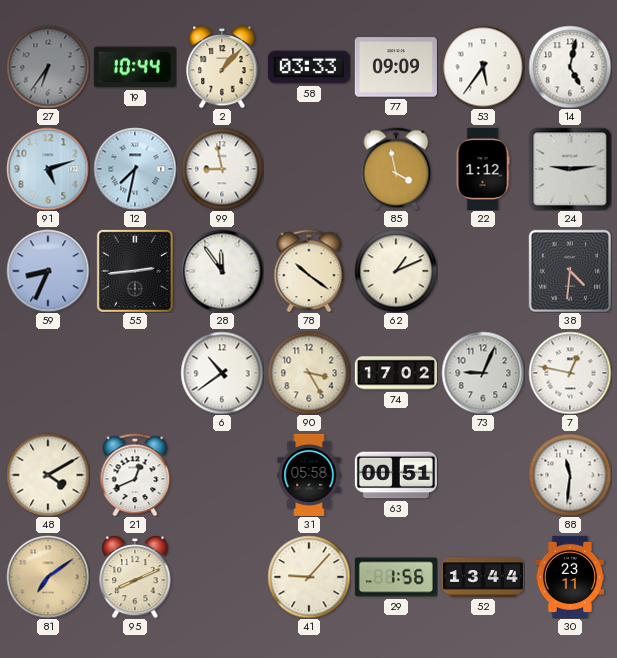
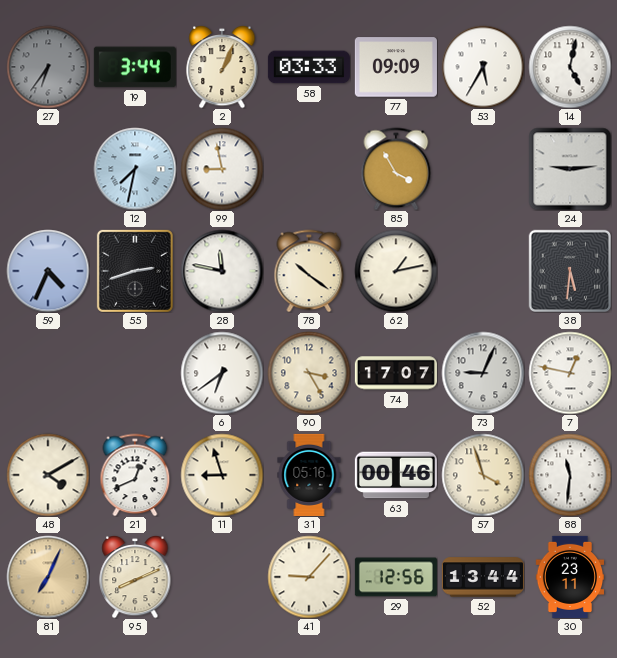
19: 10:44 -> 3:44
2: 1:07 -> 1:04
53: 5:36 -> 5:35
91: 5:12 -> none
85: 3:58 -> 3:55
22: 1:12 -> none
59: 8:34 -> 4:34
55: 2:44 -> 2:42
28: 11:54 -> 11:47
62: 1:11 -> 1:13
38: 4:31 -> 5:31
6: 10:39 -> 6:39
74: 17:02 -> 17:07
11: none -> 8:57
31: 05:58 -> 05:16
63: 00:51 -> 00:46
57: none -> 3:57
81: 7:09 -> 7:04
29: 1:56 -> 12:56
